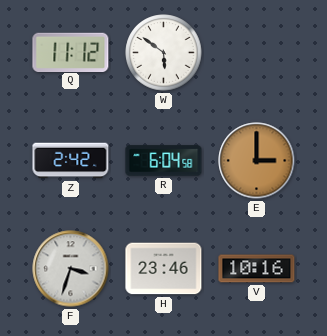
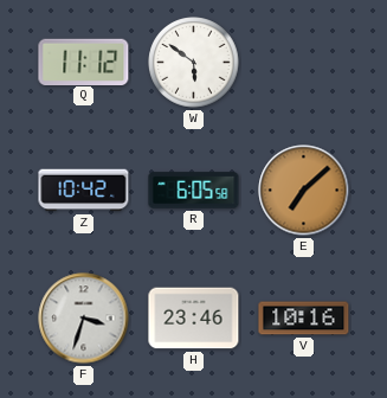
Z: 2:42 -> 10:42
R: 6:04 -> 6:05
E: 3:00 -> 7:08
